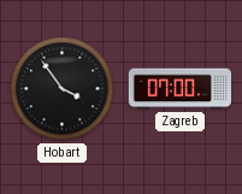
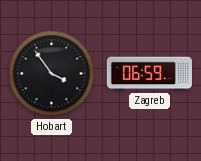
Zagreb: 07:00 -> 06:59
